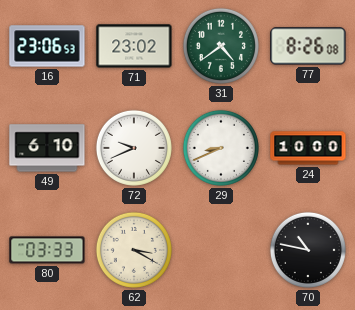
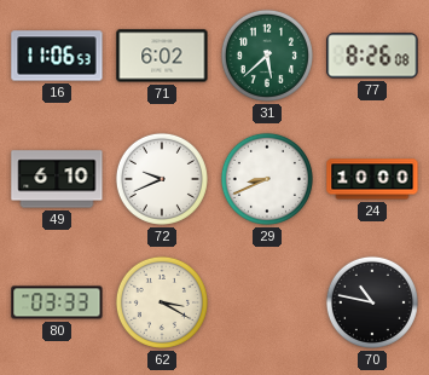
16: 23:06 -> 11:06
71: 23:02 -> 6:02
31: 4:39 -> 5:38
